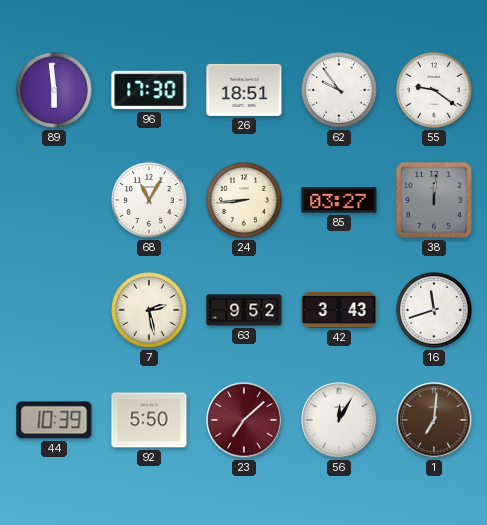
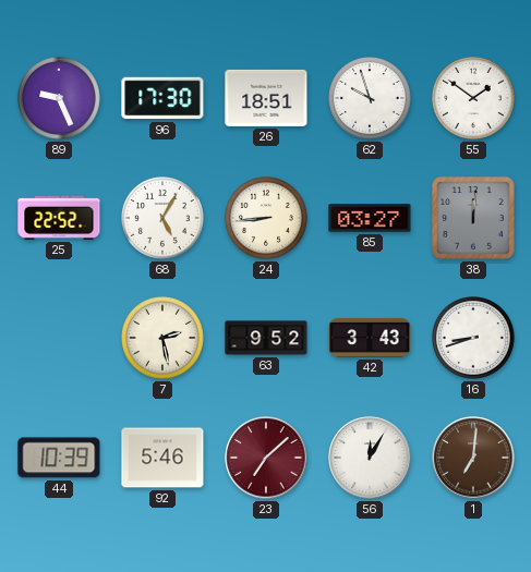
89: 5:59 -> 9:26
62: 9:54 -> 9:57
55: 9:21 -> 1:51
25: none -> 22:52
68: 11:05 -> 5:05
16: 11:42 -> 8:42
92: 5:50 -> 5:46
